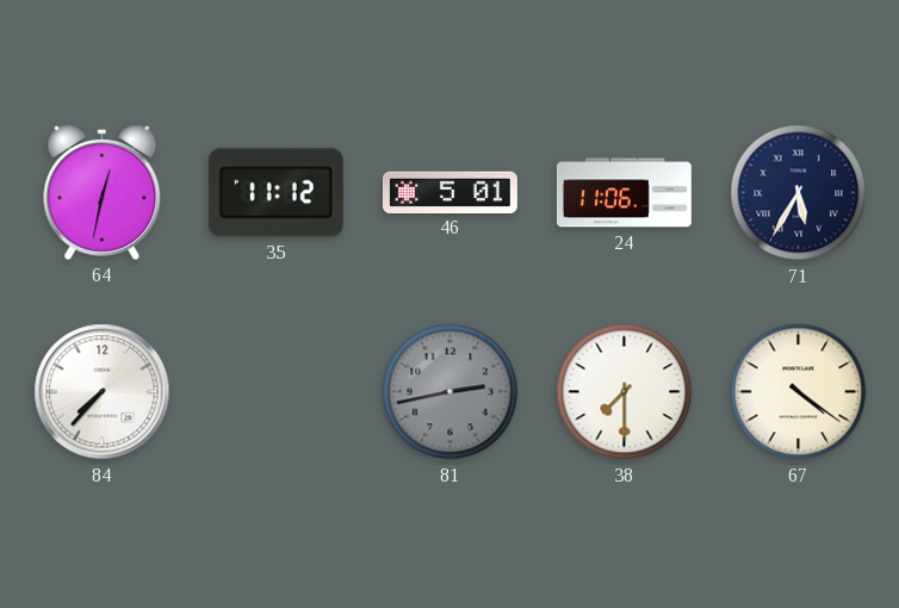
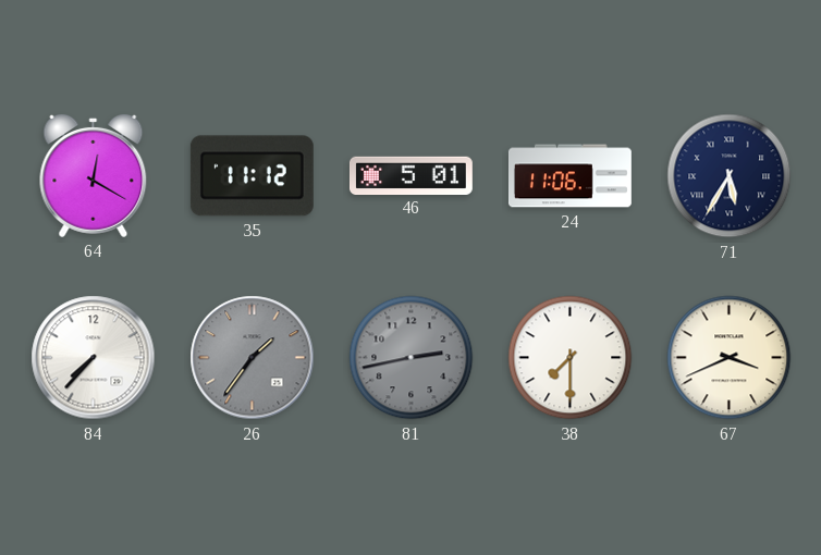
64: 12:32 -> 12:20
26: none -> 1:36
67: 4:21 -> 3:41
